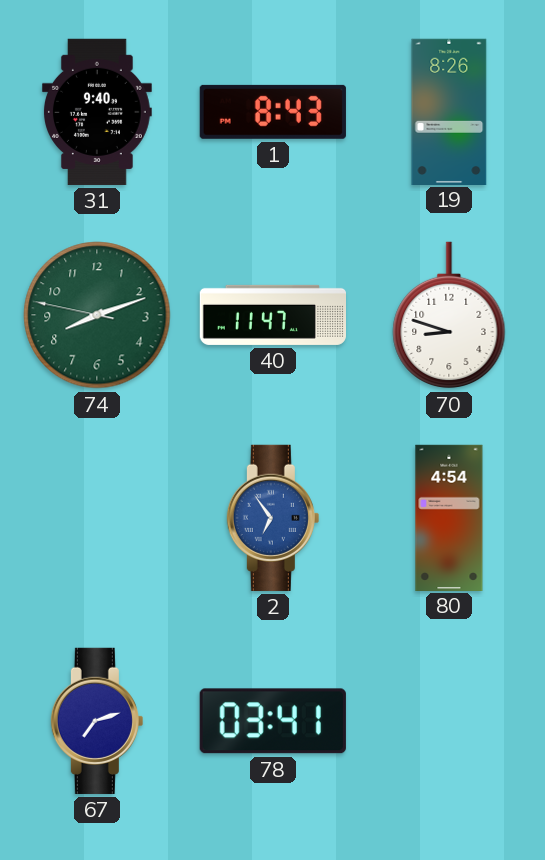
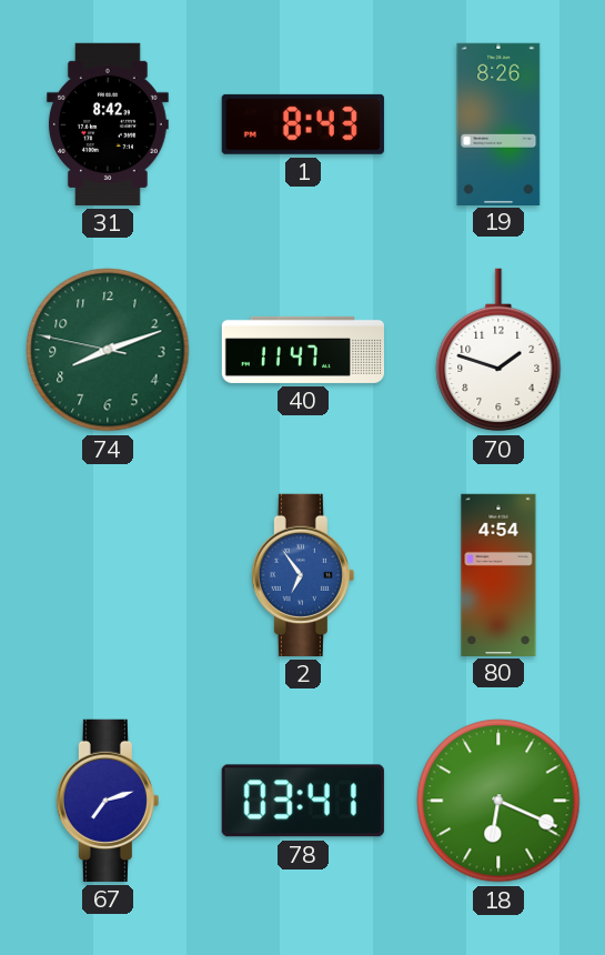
31: 9:40 -> 8:42
70: 8:48 -> 1:48
18: none -> 6:19
